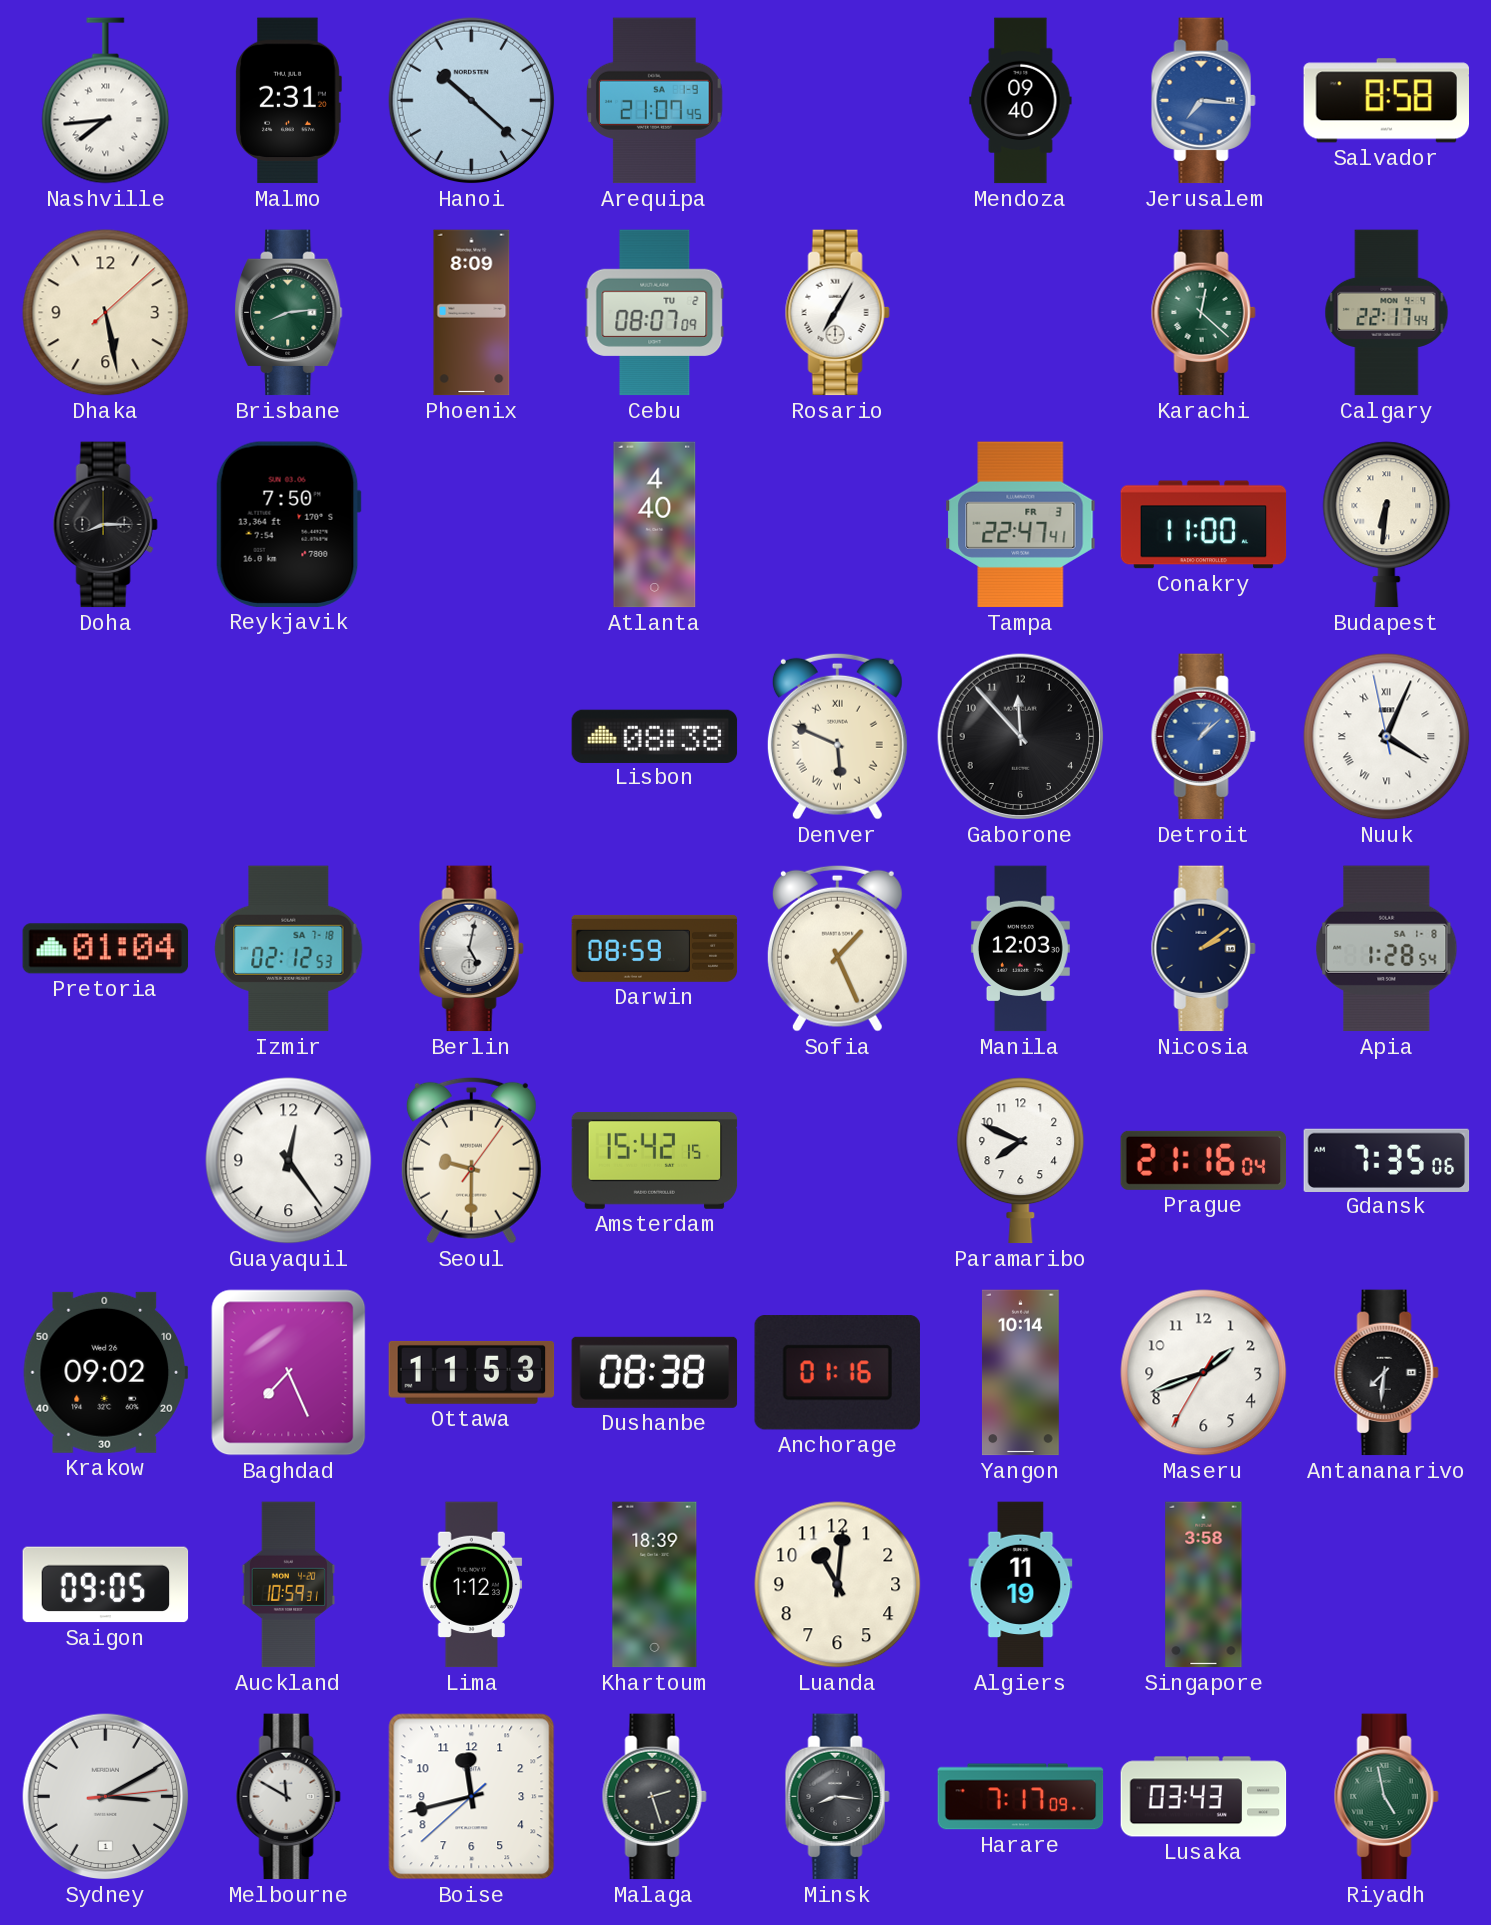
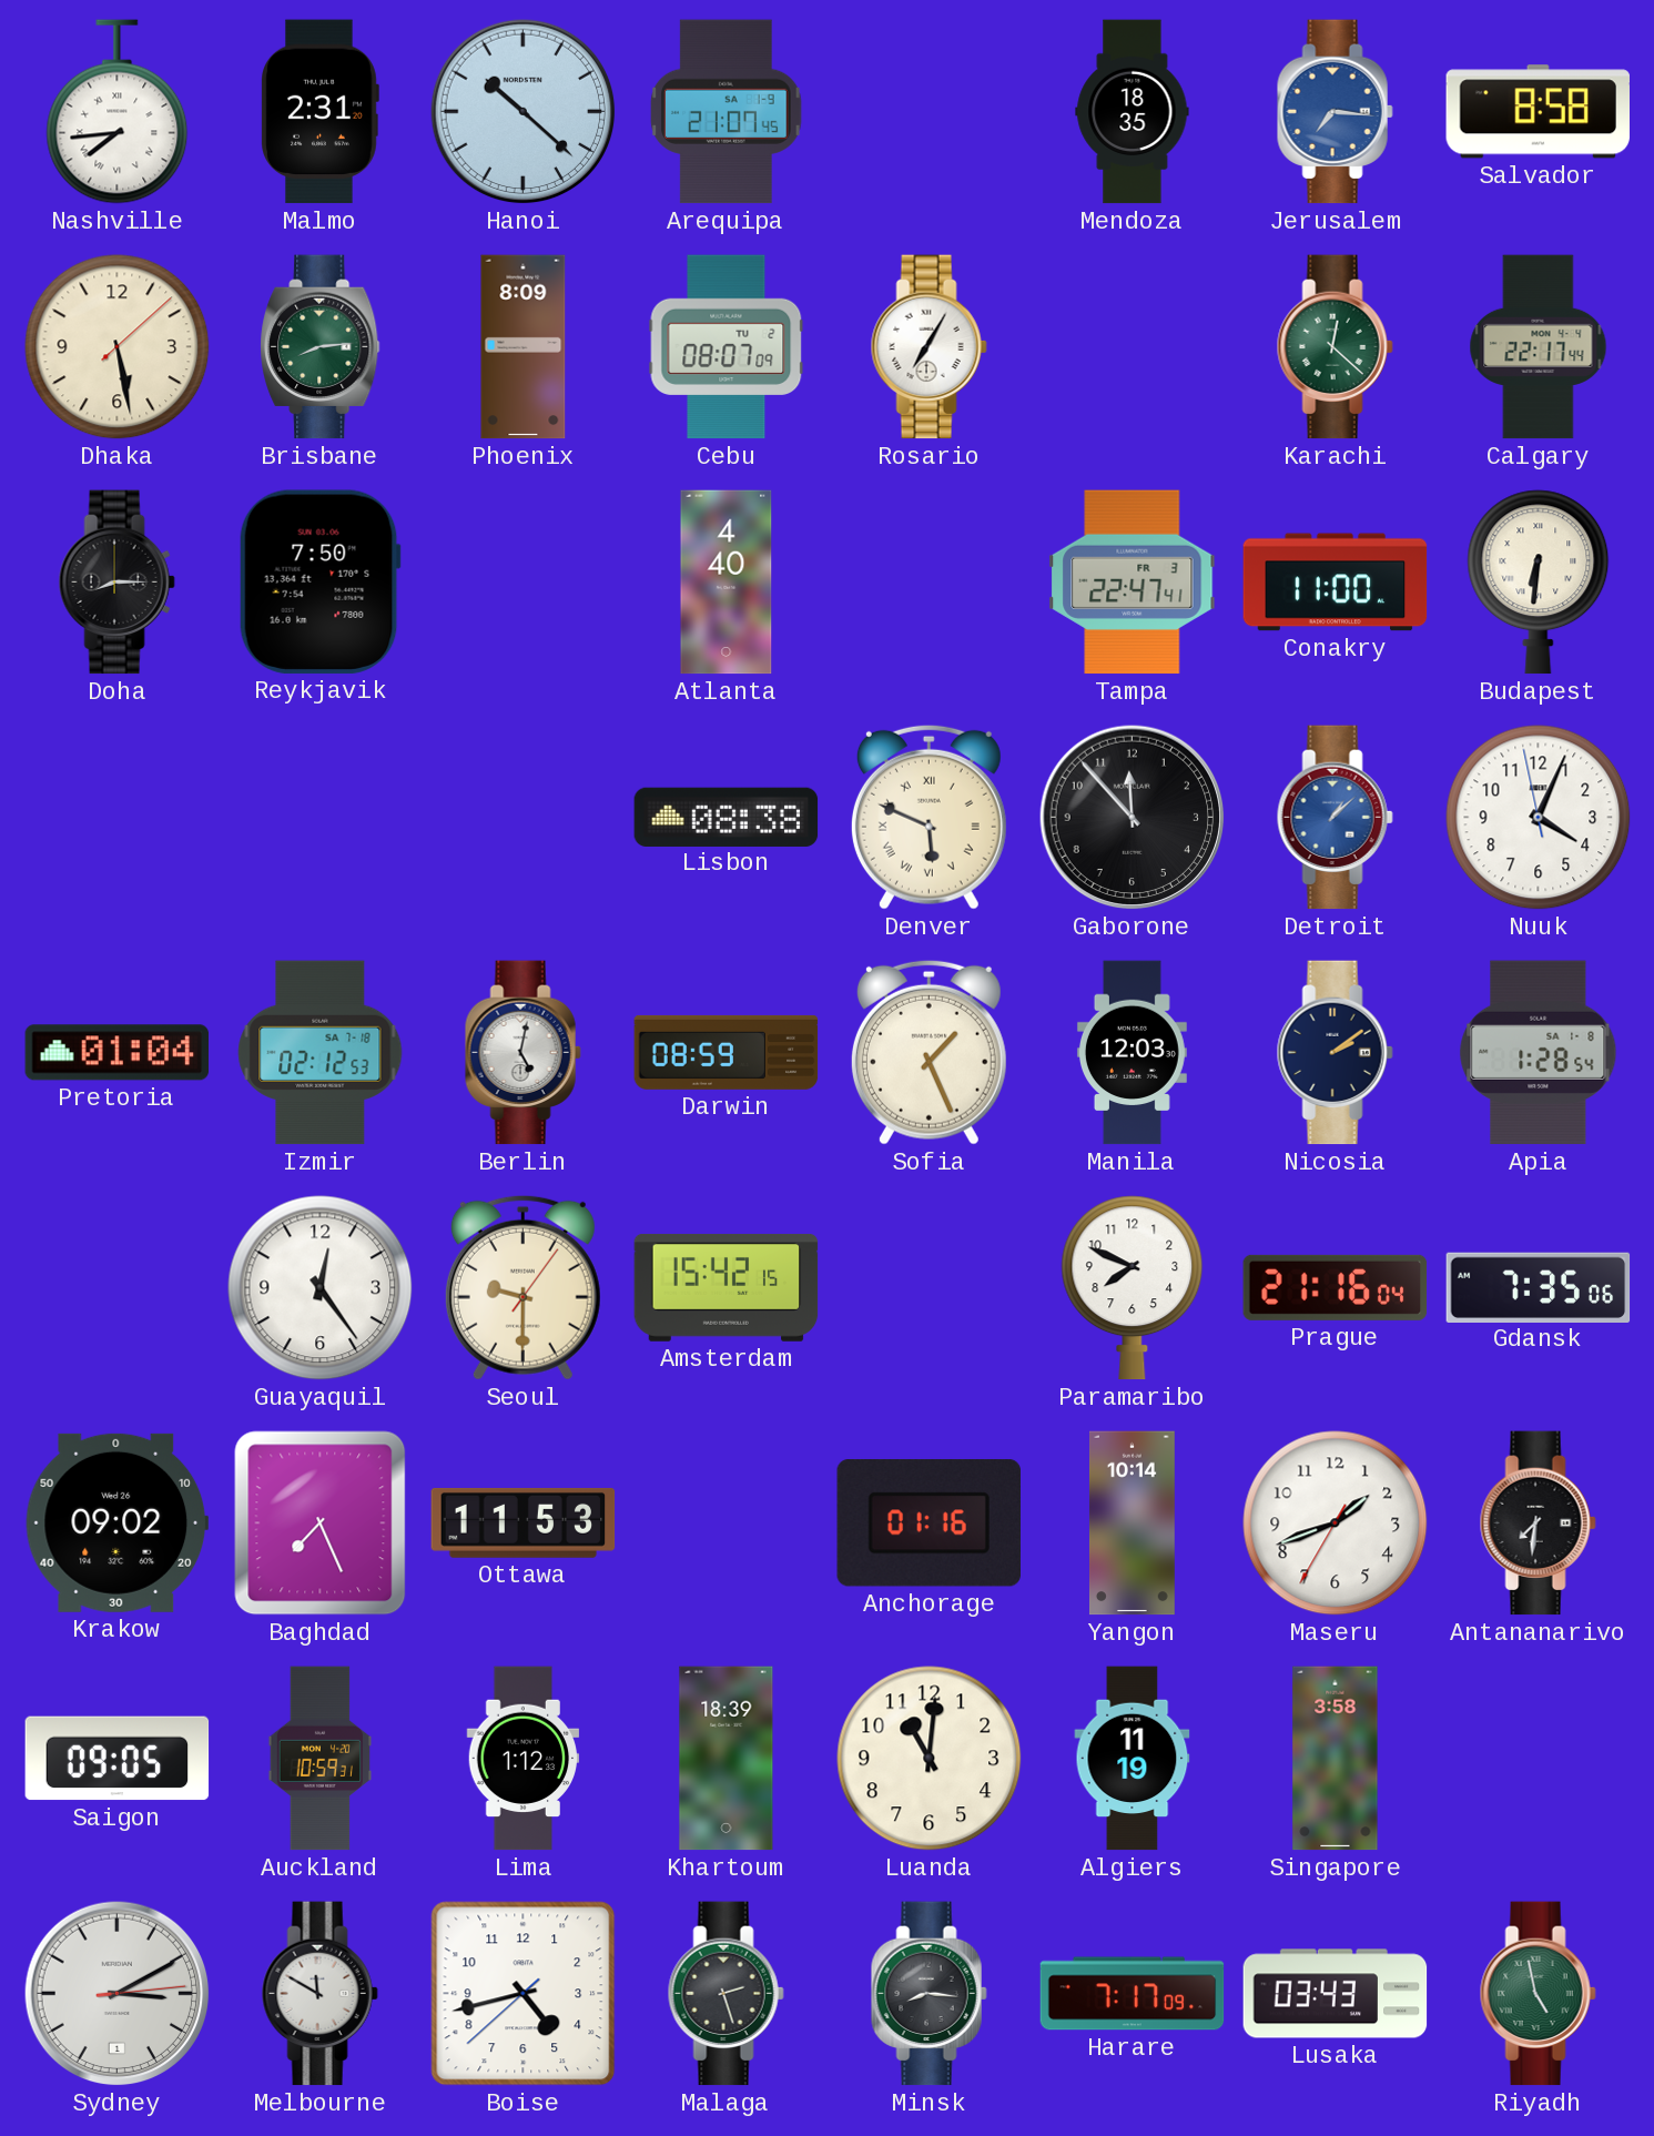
Mendoza: 09:40 -> 18:35
Nuuk numerals: Roman -> Arabic
Dushanbe: 08:38 -> none
Boise: 11:42 -> 4:42
